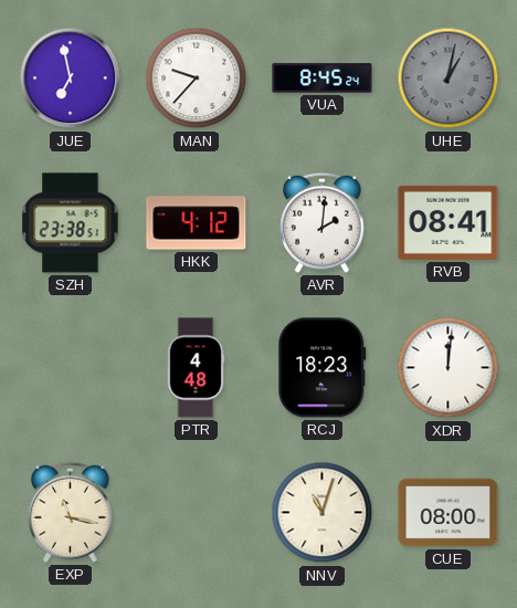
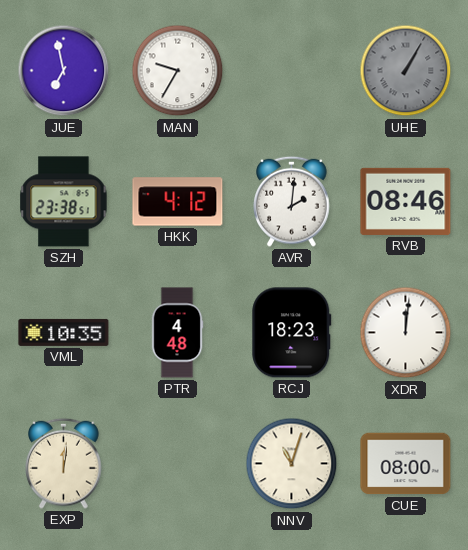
MAN: 9:37 -> 9:35
VUA: 8:45 -> none
UHE: 1:02 -> 1:05
RVB: 08:41 -> 08:46
VML: none -> 10:35
EXP: 11:17 -> 12:01
